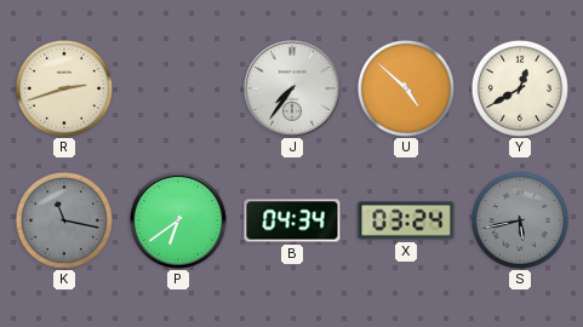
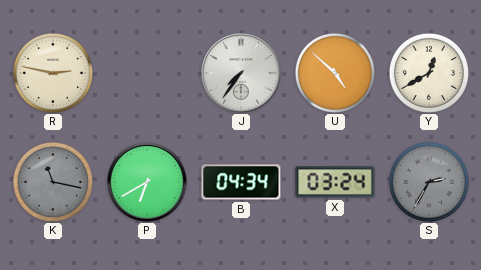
R: 2:42 -> 2:47
P: 6:39 -> 6:40
S: 5:43 -> 2:35
